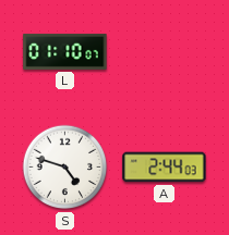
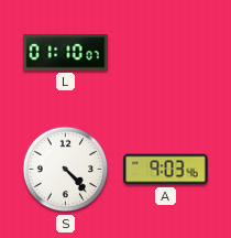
S: 4:48 -> 4:23
A: 2:44 -> 9:03
